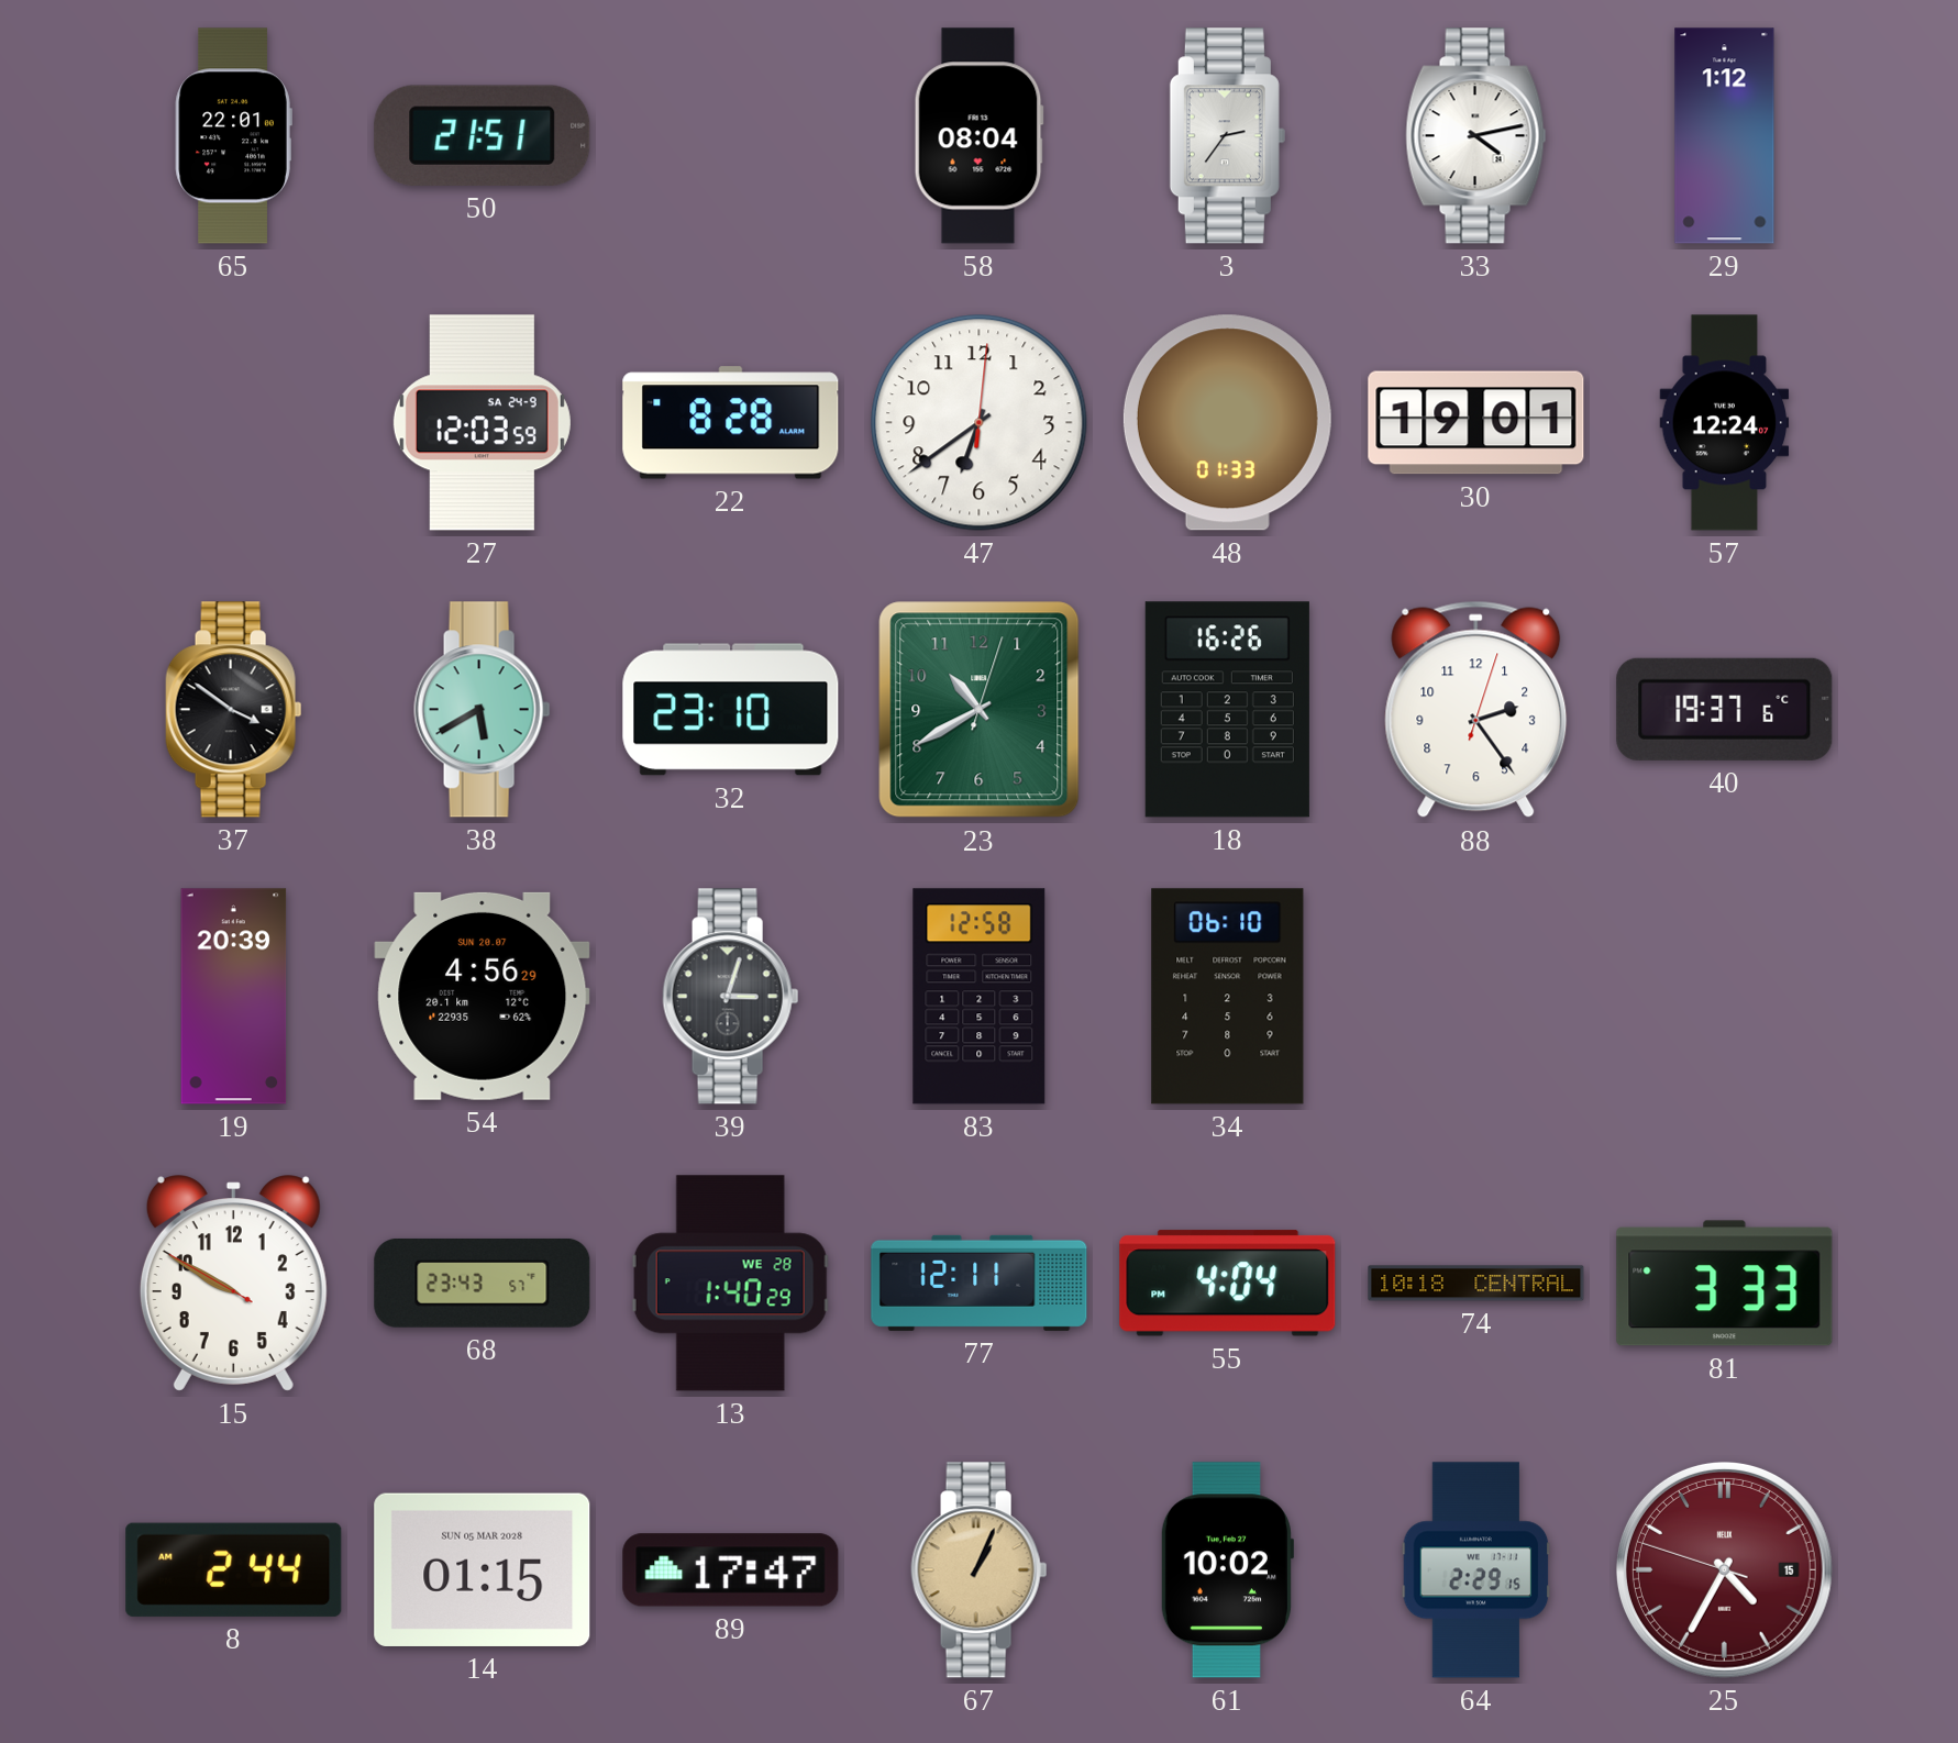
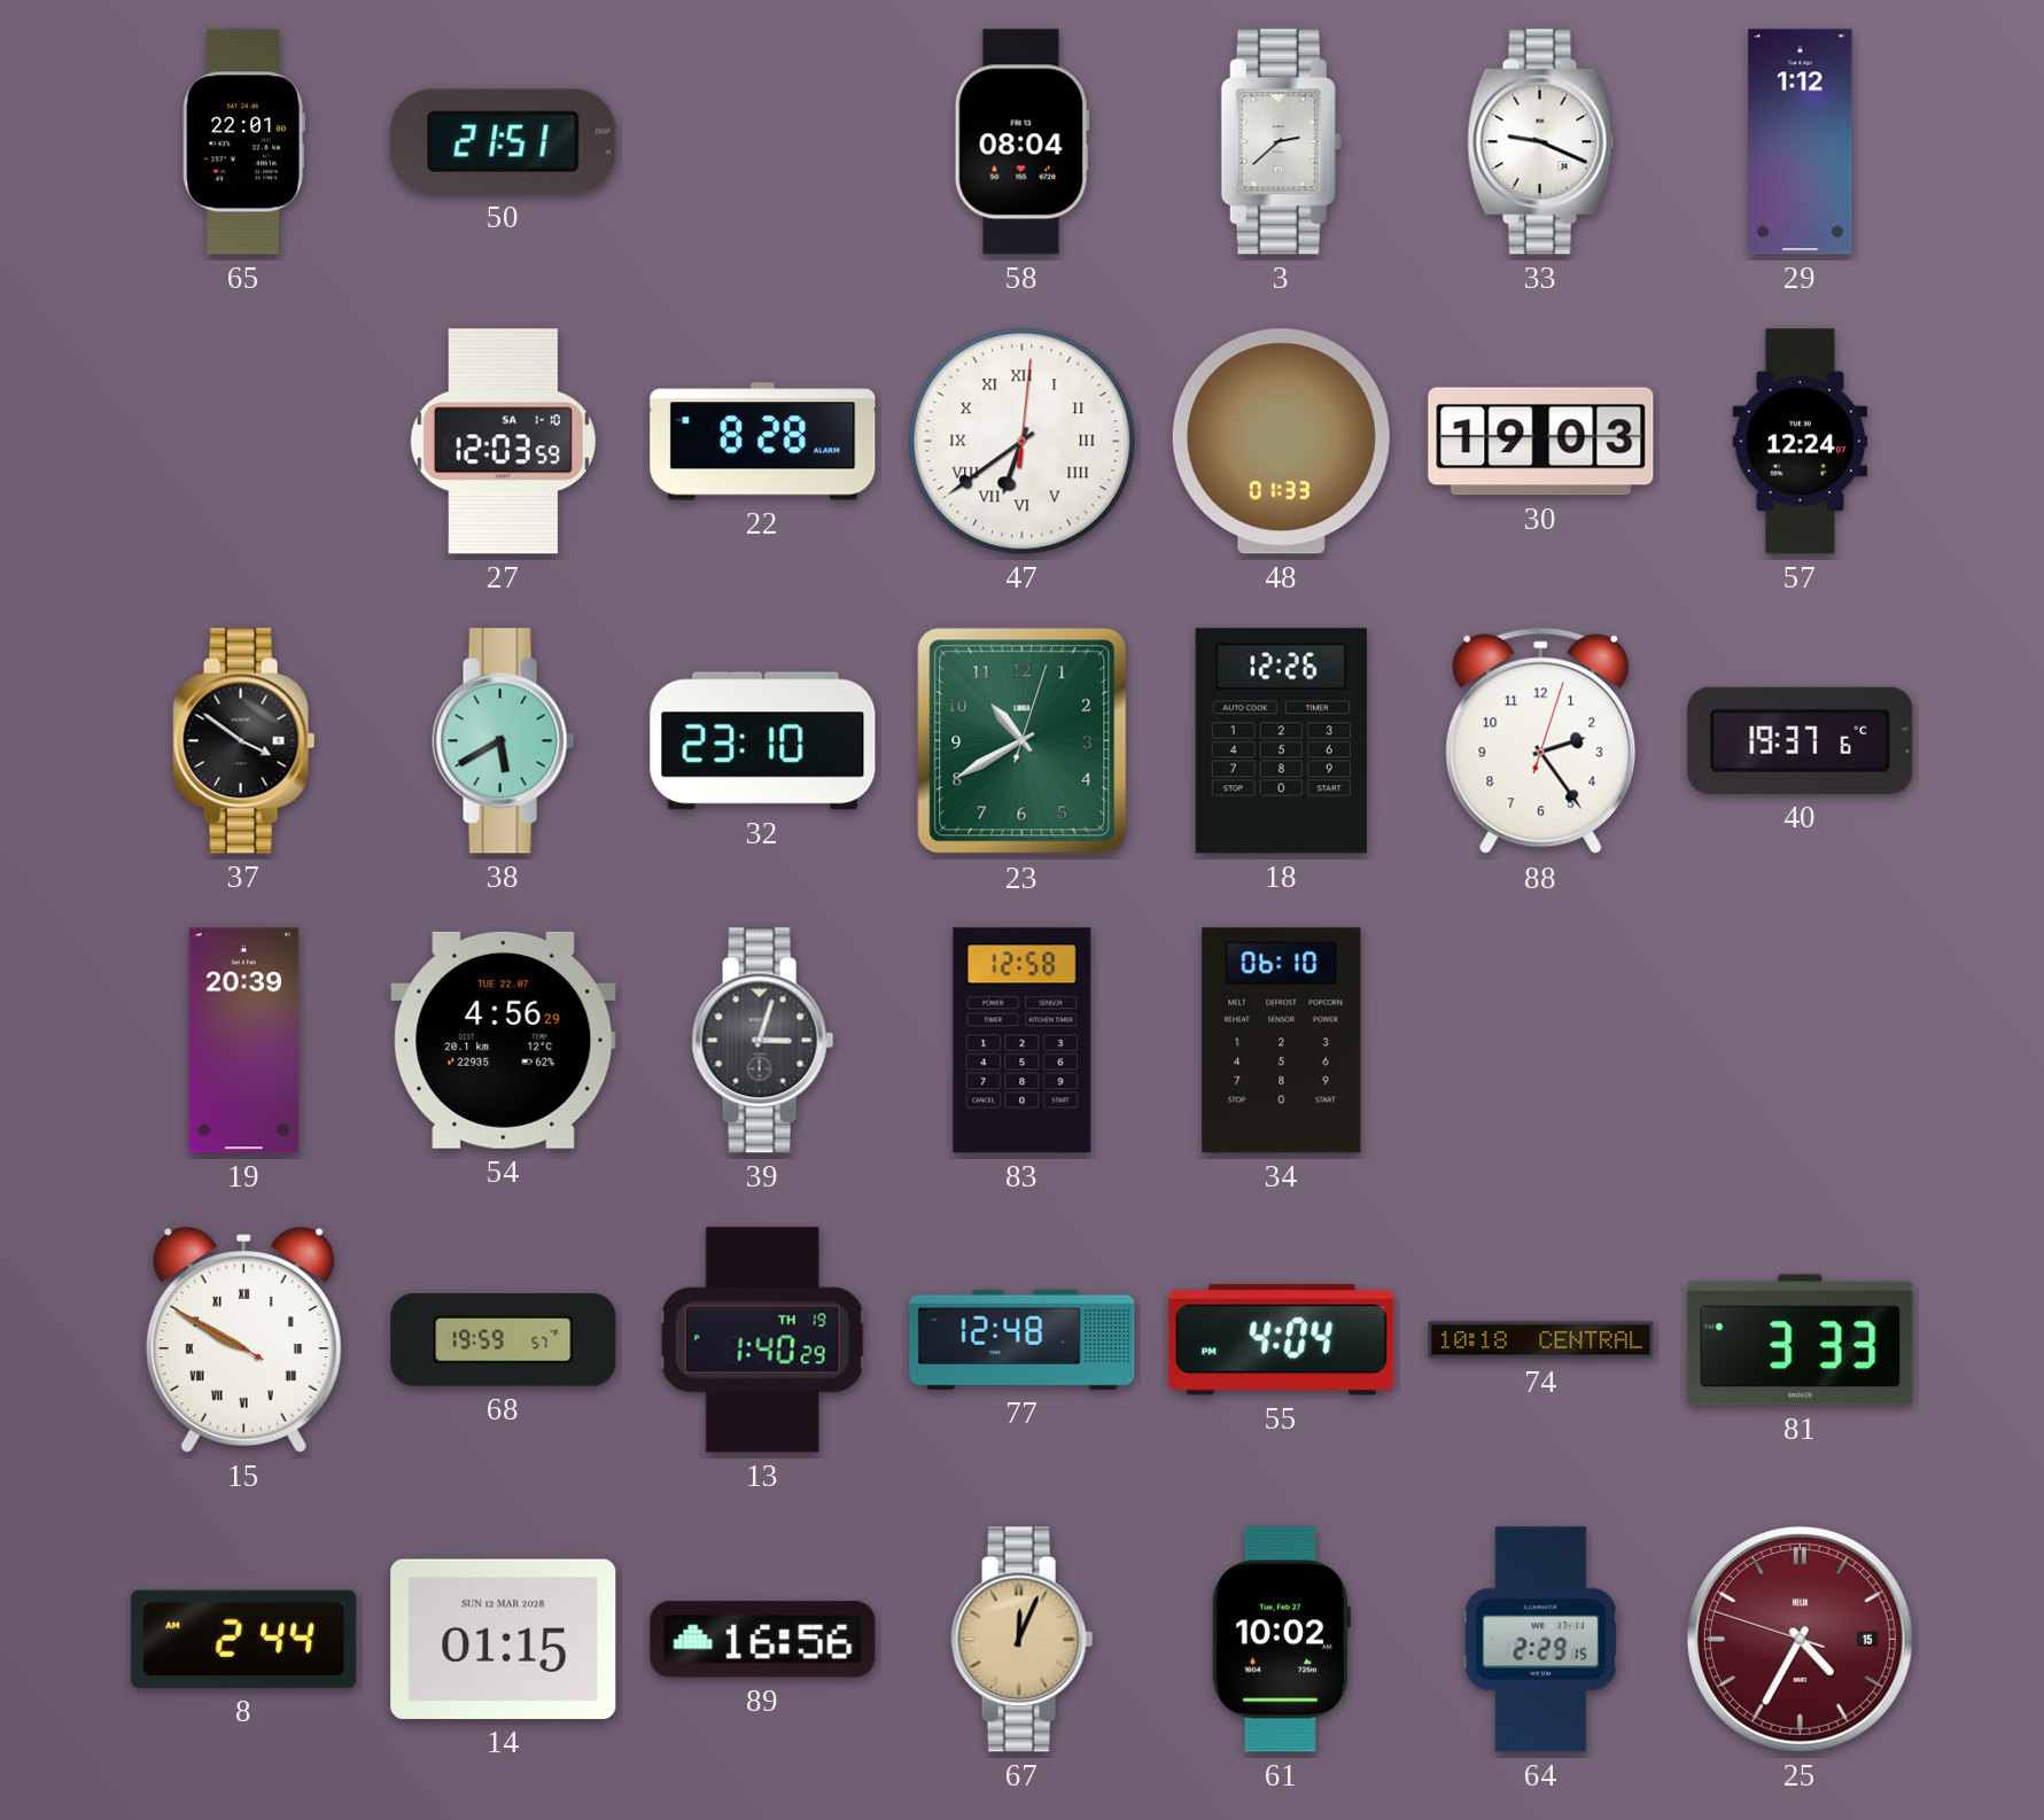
3: 2:36 -> 2:38
33: 4:13 -> 9:19
27 date: SA 24-9 -> SA 1-10
47 numerals: Arabic -> Roman
30: 19:01 -> 19:03
18: 16:26 -> 12:26
54 date: SUN 20.07 -> TUE 22.07
15 numerals: Arabic -> Roman
68: 23:43 -> 19:59
13 date: WE 28 -> TH 19
77: 12:11 -> 12:48
14 date: SUN 05 MAR 2028 -> SUN 12 MAR 2028
89: 17:47 -> 16:56
67: 1:04 -> 12:04
